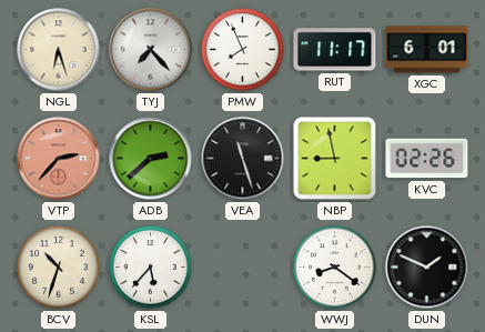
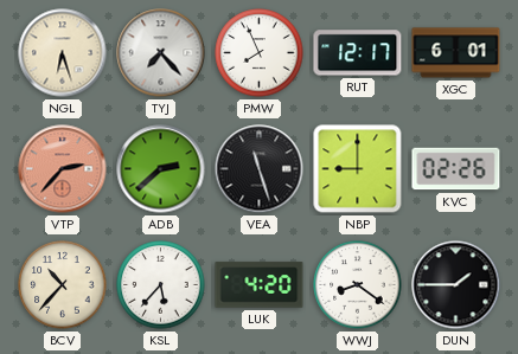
RUT: 11:17 -> 12:17
NBP: 8:58 -> 9:00
BCV: 10:33 -> 10:37
LUK: none -> 4:20
DUN: 1:49 -> 1:45
